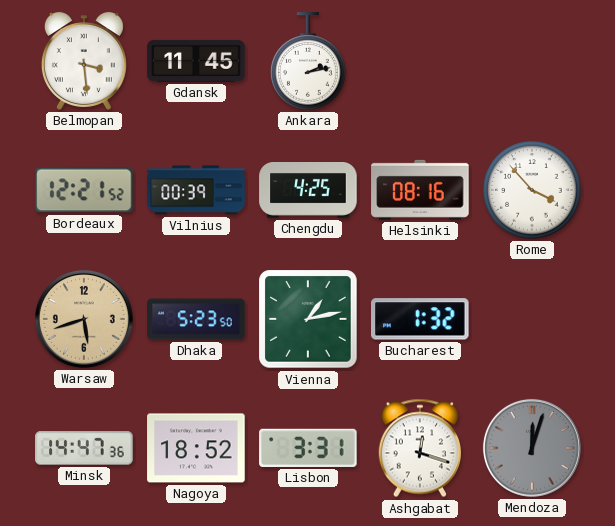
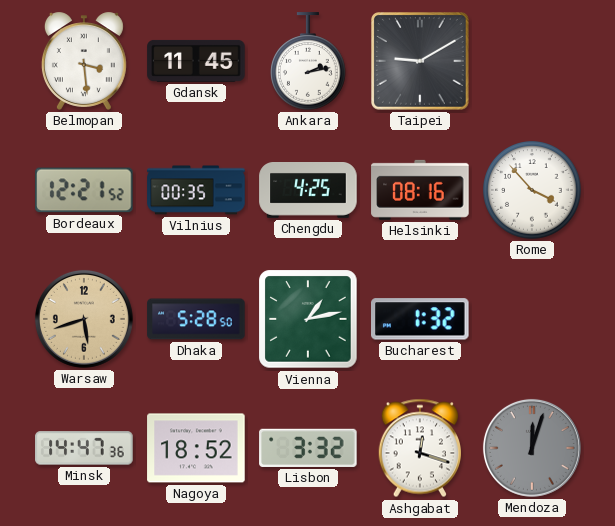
Taipei: none -> 9:10
Vilnius: 00:39 -> 00:35
Dhaka: 5:23 -> 5:28
Lisbon: 3:31 -> 3:32
